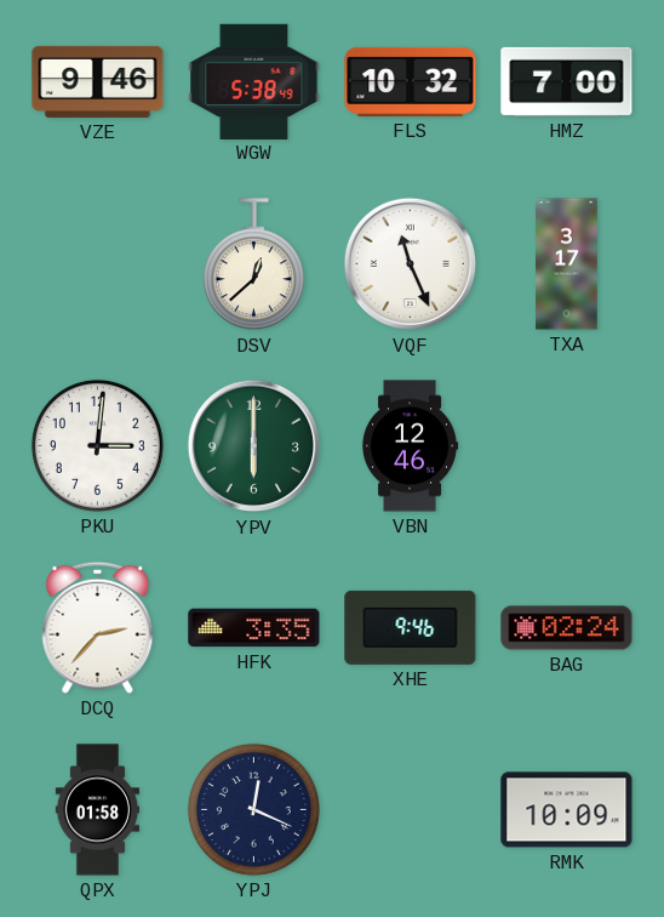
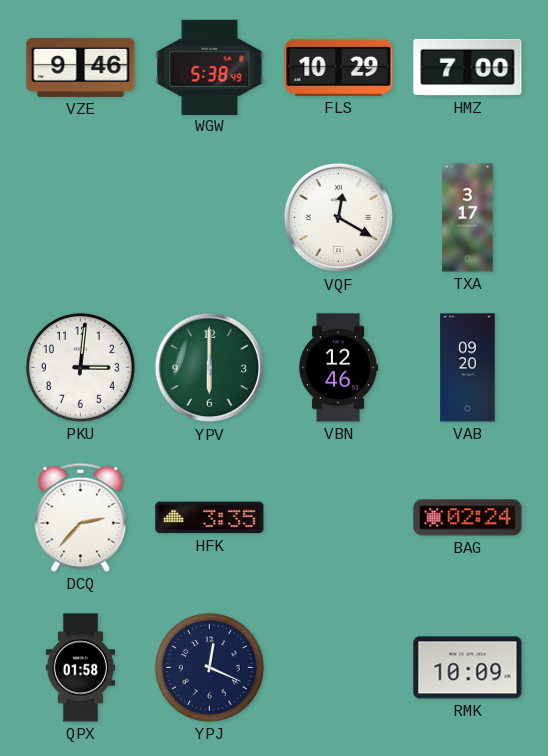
FLS: 10:32 -> 10:29
DSV: 12:38 -> none
VQF: 11:26 -> 12:20
VAB: none -> 09:20
XHE: 9:46 -> none
